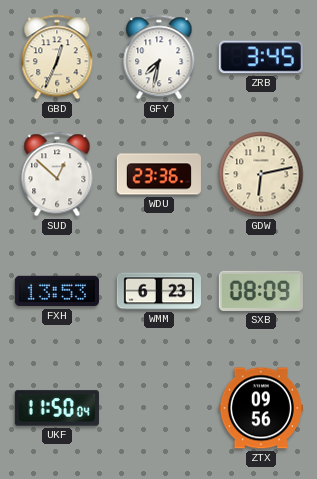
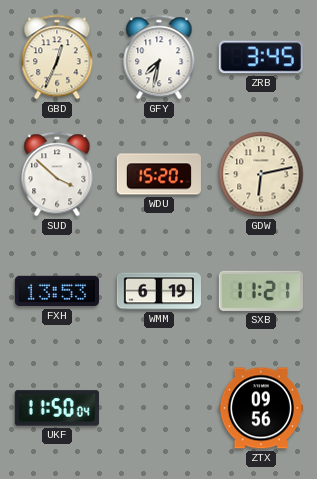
SUD: 12:52 -> 3:52
WDU: 23:36 -> 15:20
WMM: 6:23 -> 6:19
SXB: 08:09 -> 11:21
